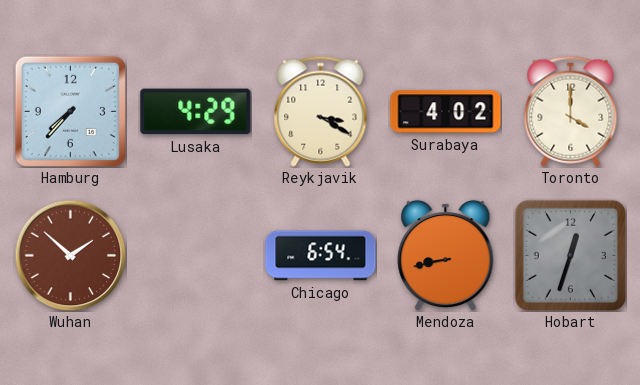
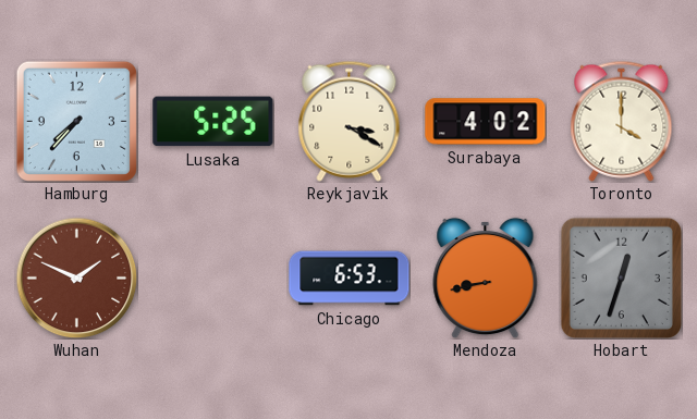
Lusaka: 4:29 -> 5:25
Wuhan: 1:52 -> 1:49
Chicago: 6:54 -> 6:53
